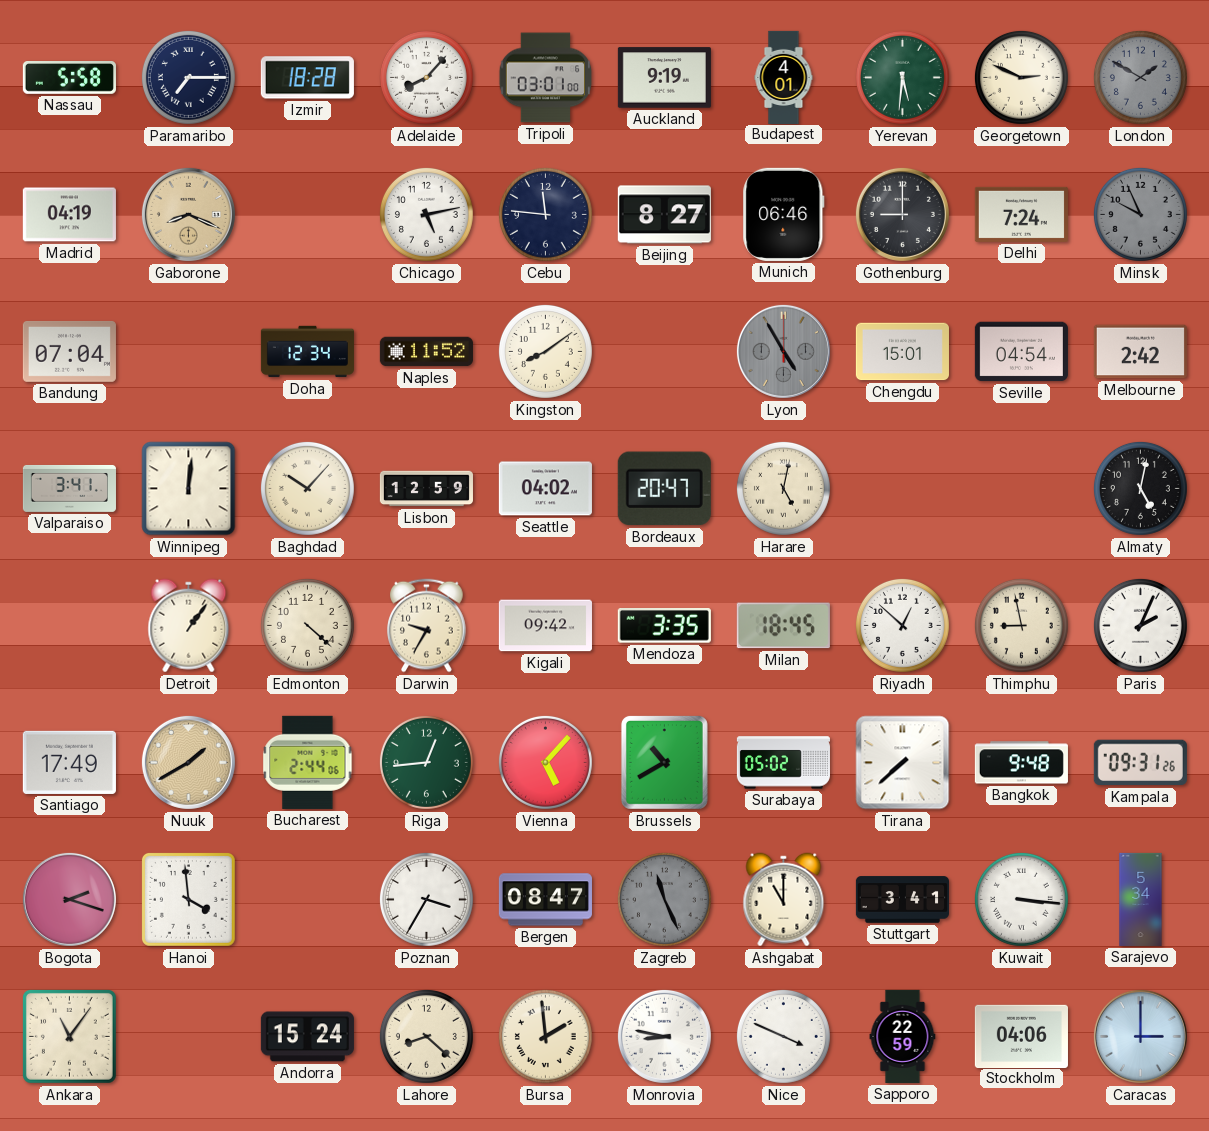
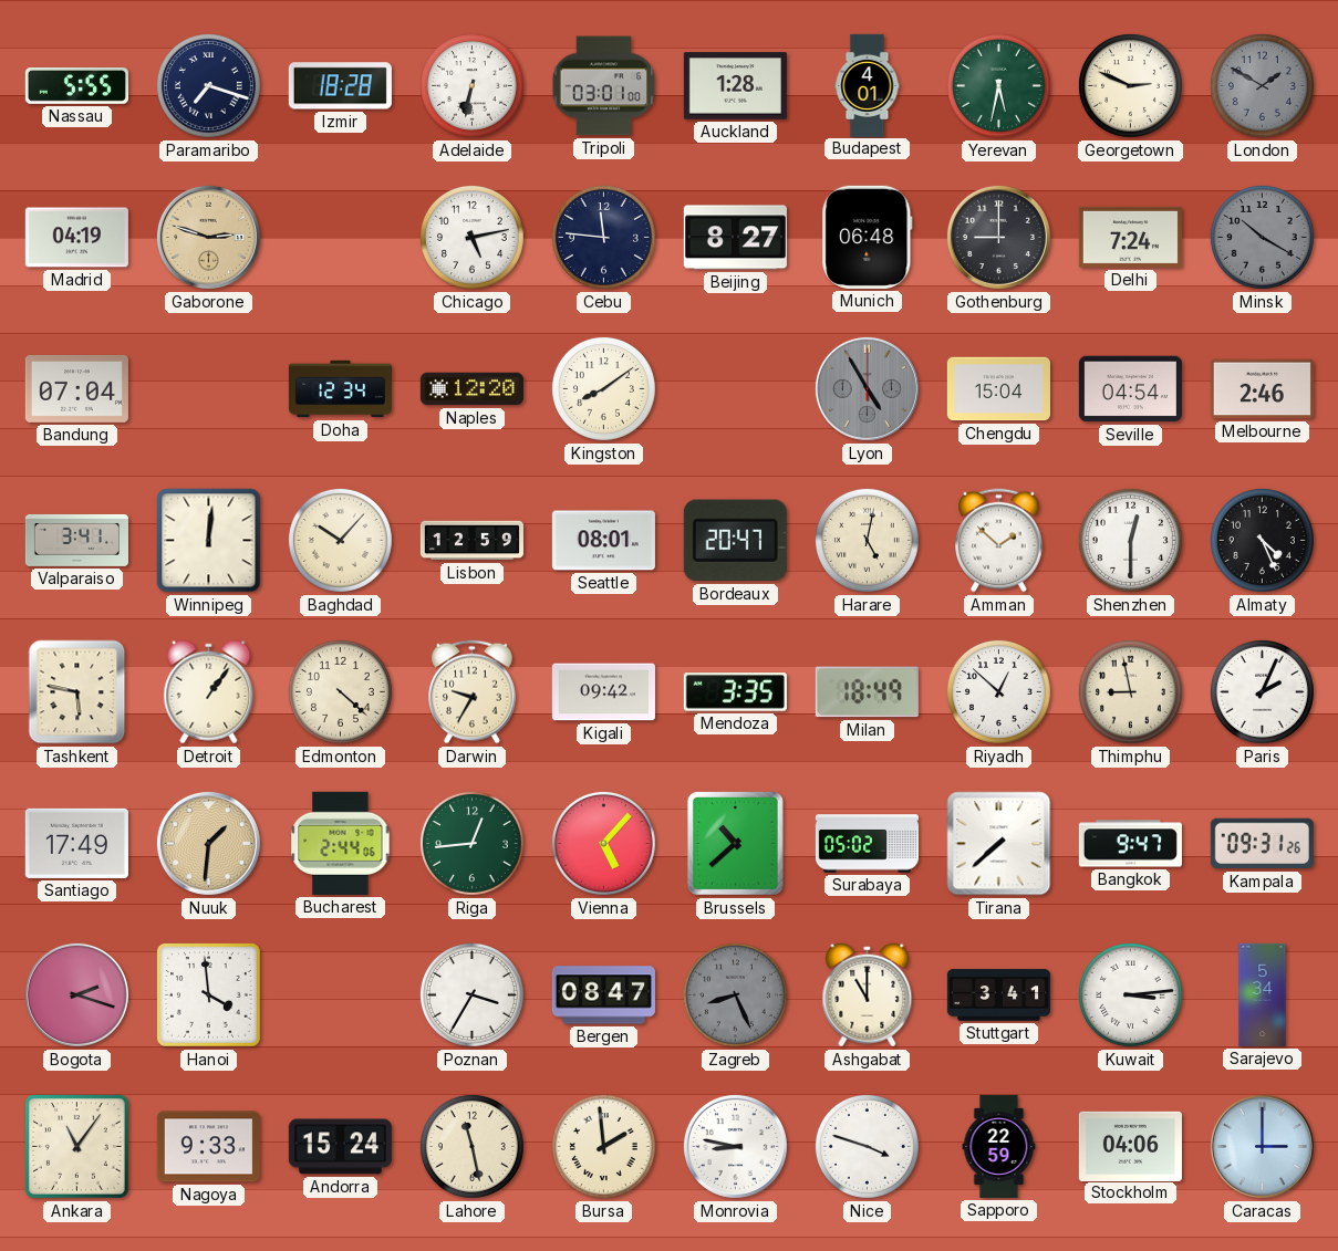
Nassau: 5:58 -> 5:55
Paramaribo: 7:15 -> 7:18
Adelaide: 8:07 -> 6:32
Auckland: 9:19 -> 1:28
Yerevan: 5:31 -> 5:32
Gaborone: 8:19 -> 2:48
Munich: 06:46 -> 06:48
Minsk: 9:56 -> 10:20
Naples: 11:52 -> 12:20
Chengdu: 15:01 -> 15:04
Melbourne: 2:42 -> 2:46
Seattle: 04:02 -> 08:01
Amman: none -> 1:52
Shenzhen: none -> 12:30
Almaty: 5:02 -> 4:26
Tashkent: none -> 5:47
Milan: 18:45 -> 18:49
Nuuk: 1:40 -> 1:31
Brussels: 10:40 -> 10:38
Bangkok: 9:48 -> 9:47
Zagreb: 11:26 -> 8:26
Kuwait: 3:16 -> 3:14
Nagoya: none -> 9:33
Lahore: 8:22 -> 11:28
Nice: 3:49 -> 3:48
